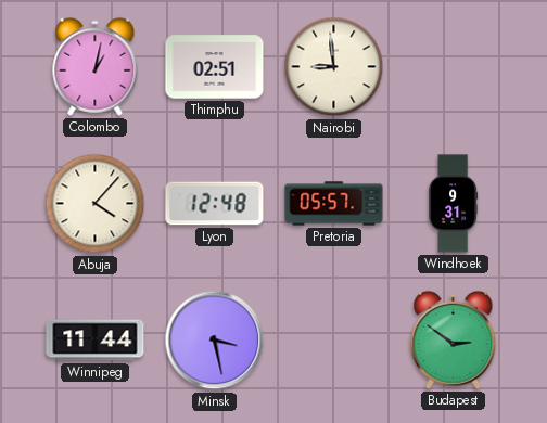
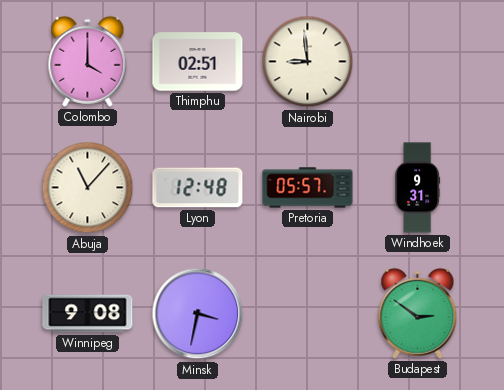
Colombo: 1:02 -> 4:00
Abuja: 4:07 -> 11:07
Winnipeg: 11:44 -> 9:08
Minsk: 3:28 -> 3:32
